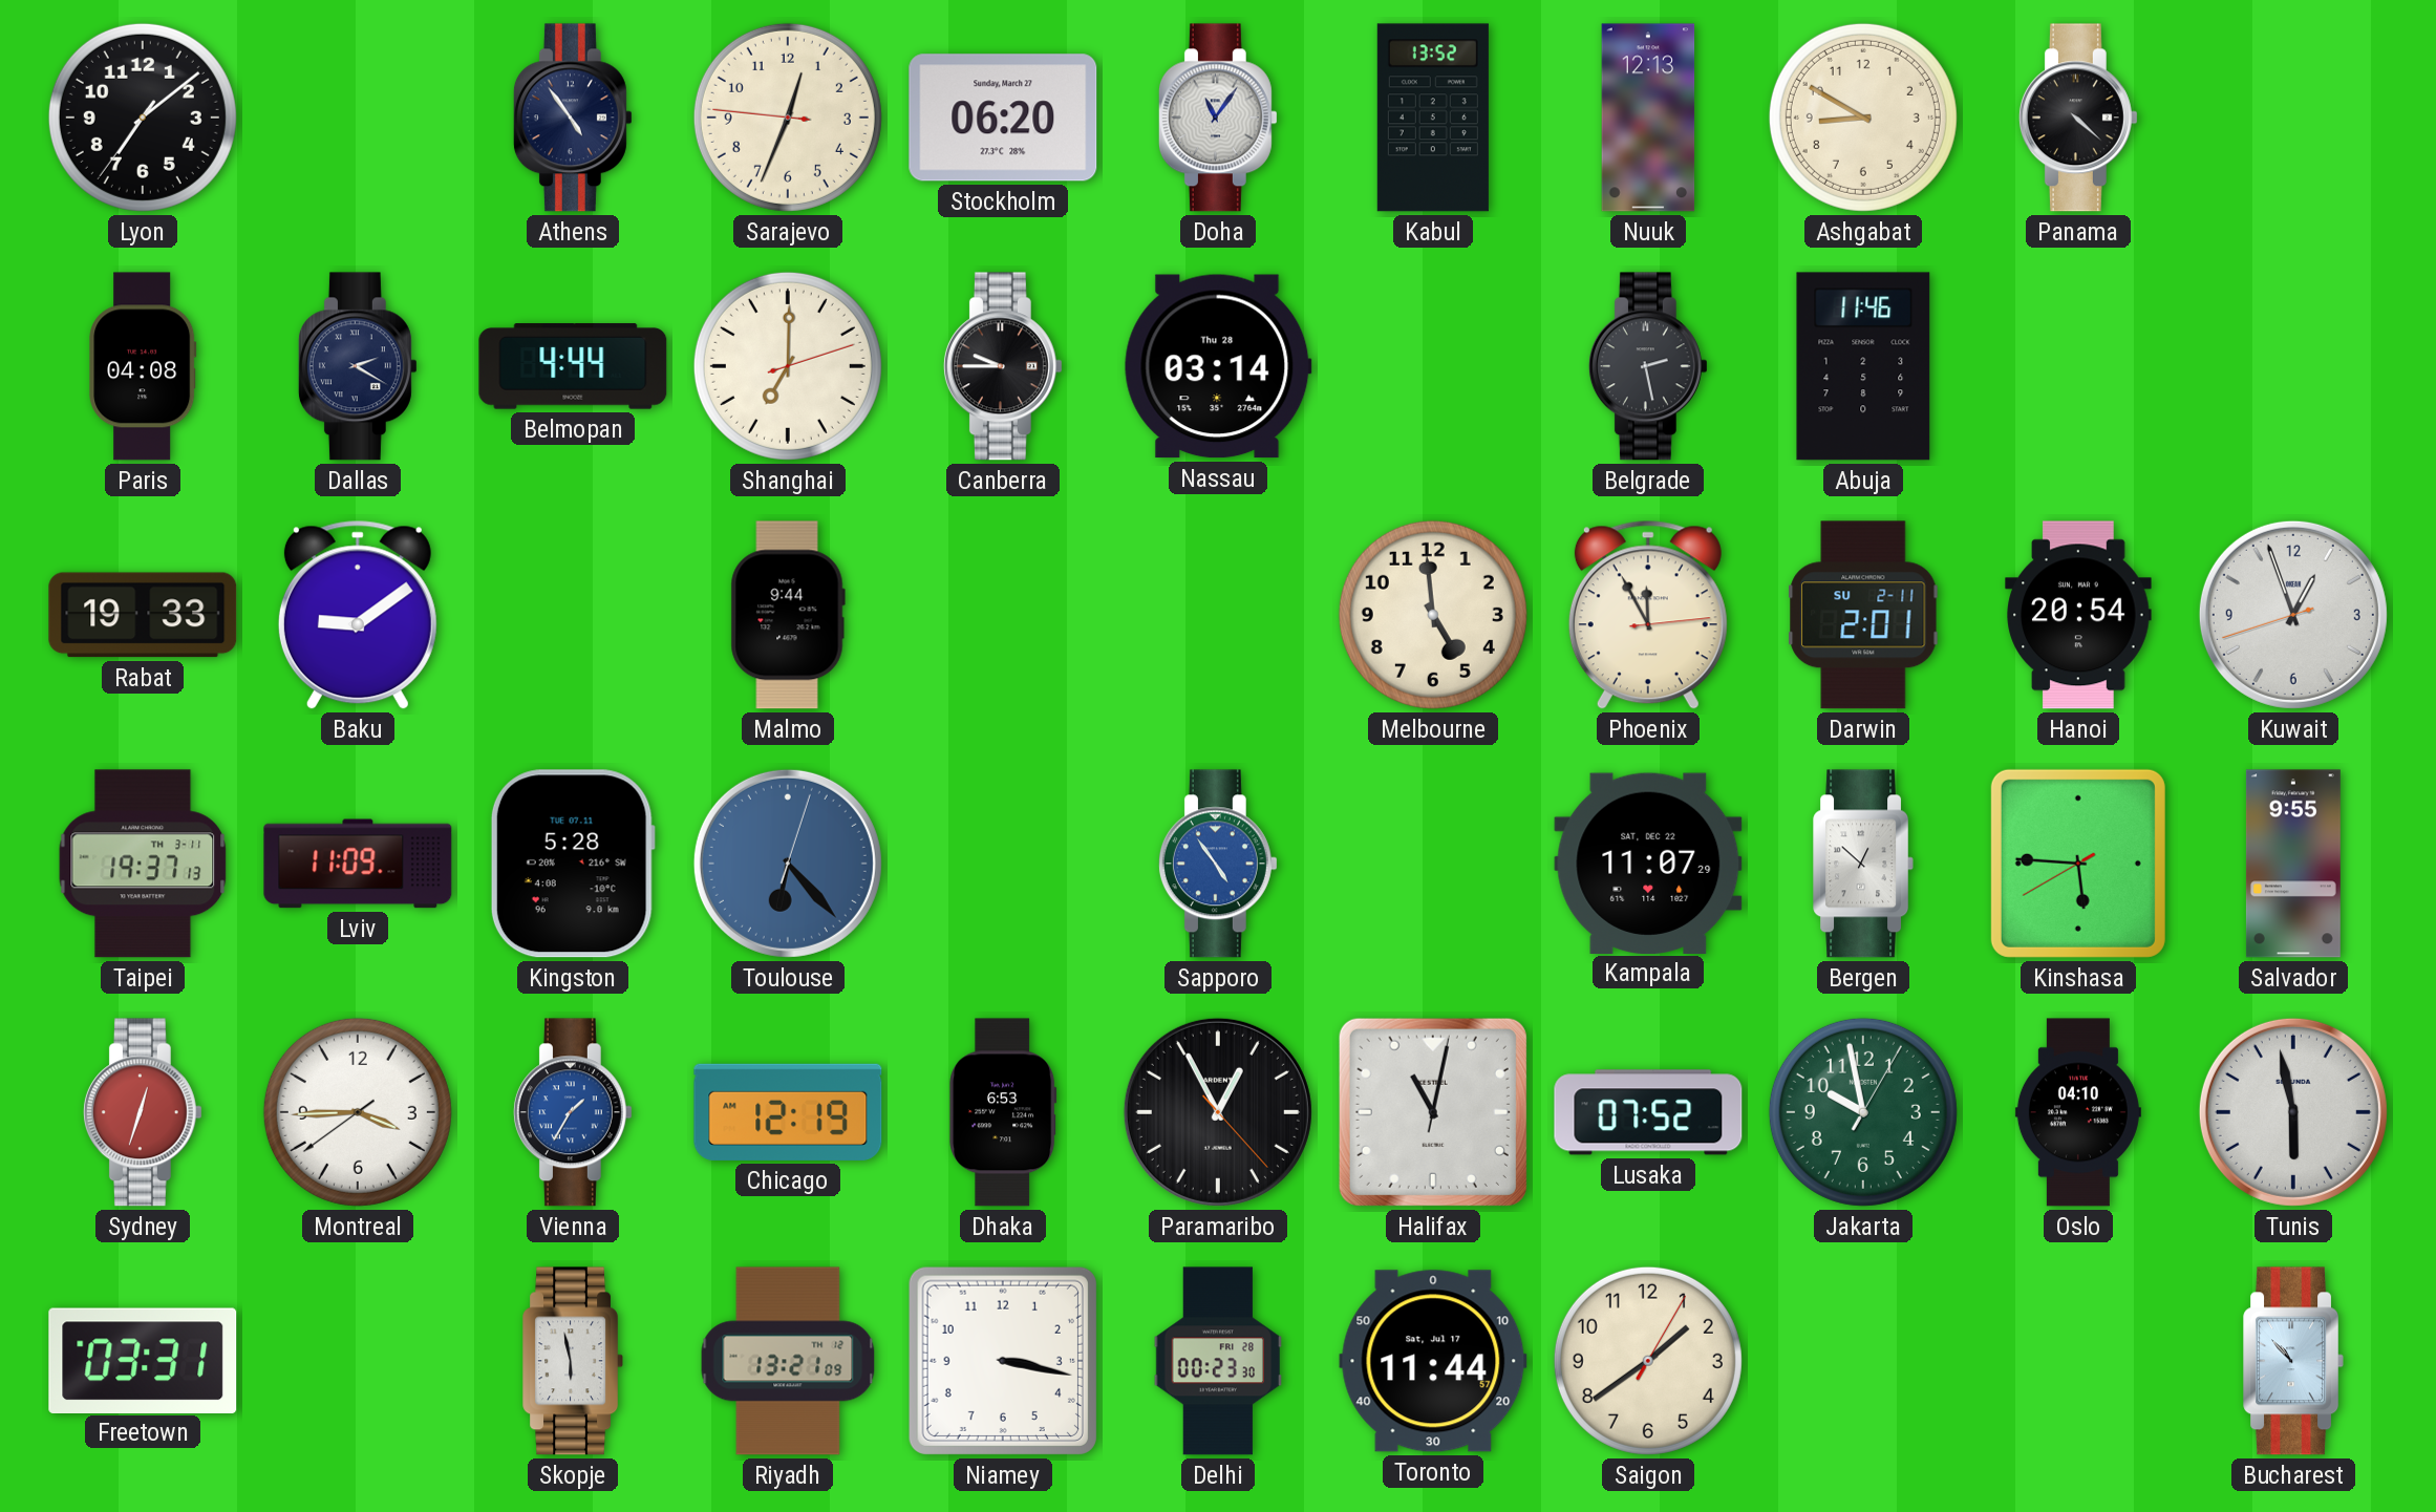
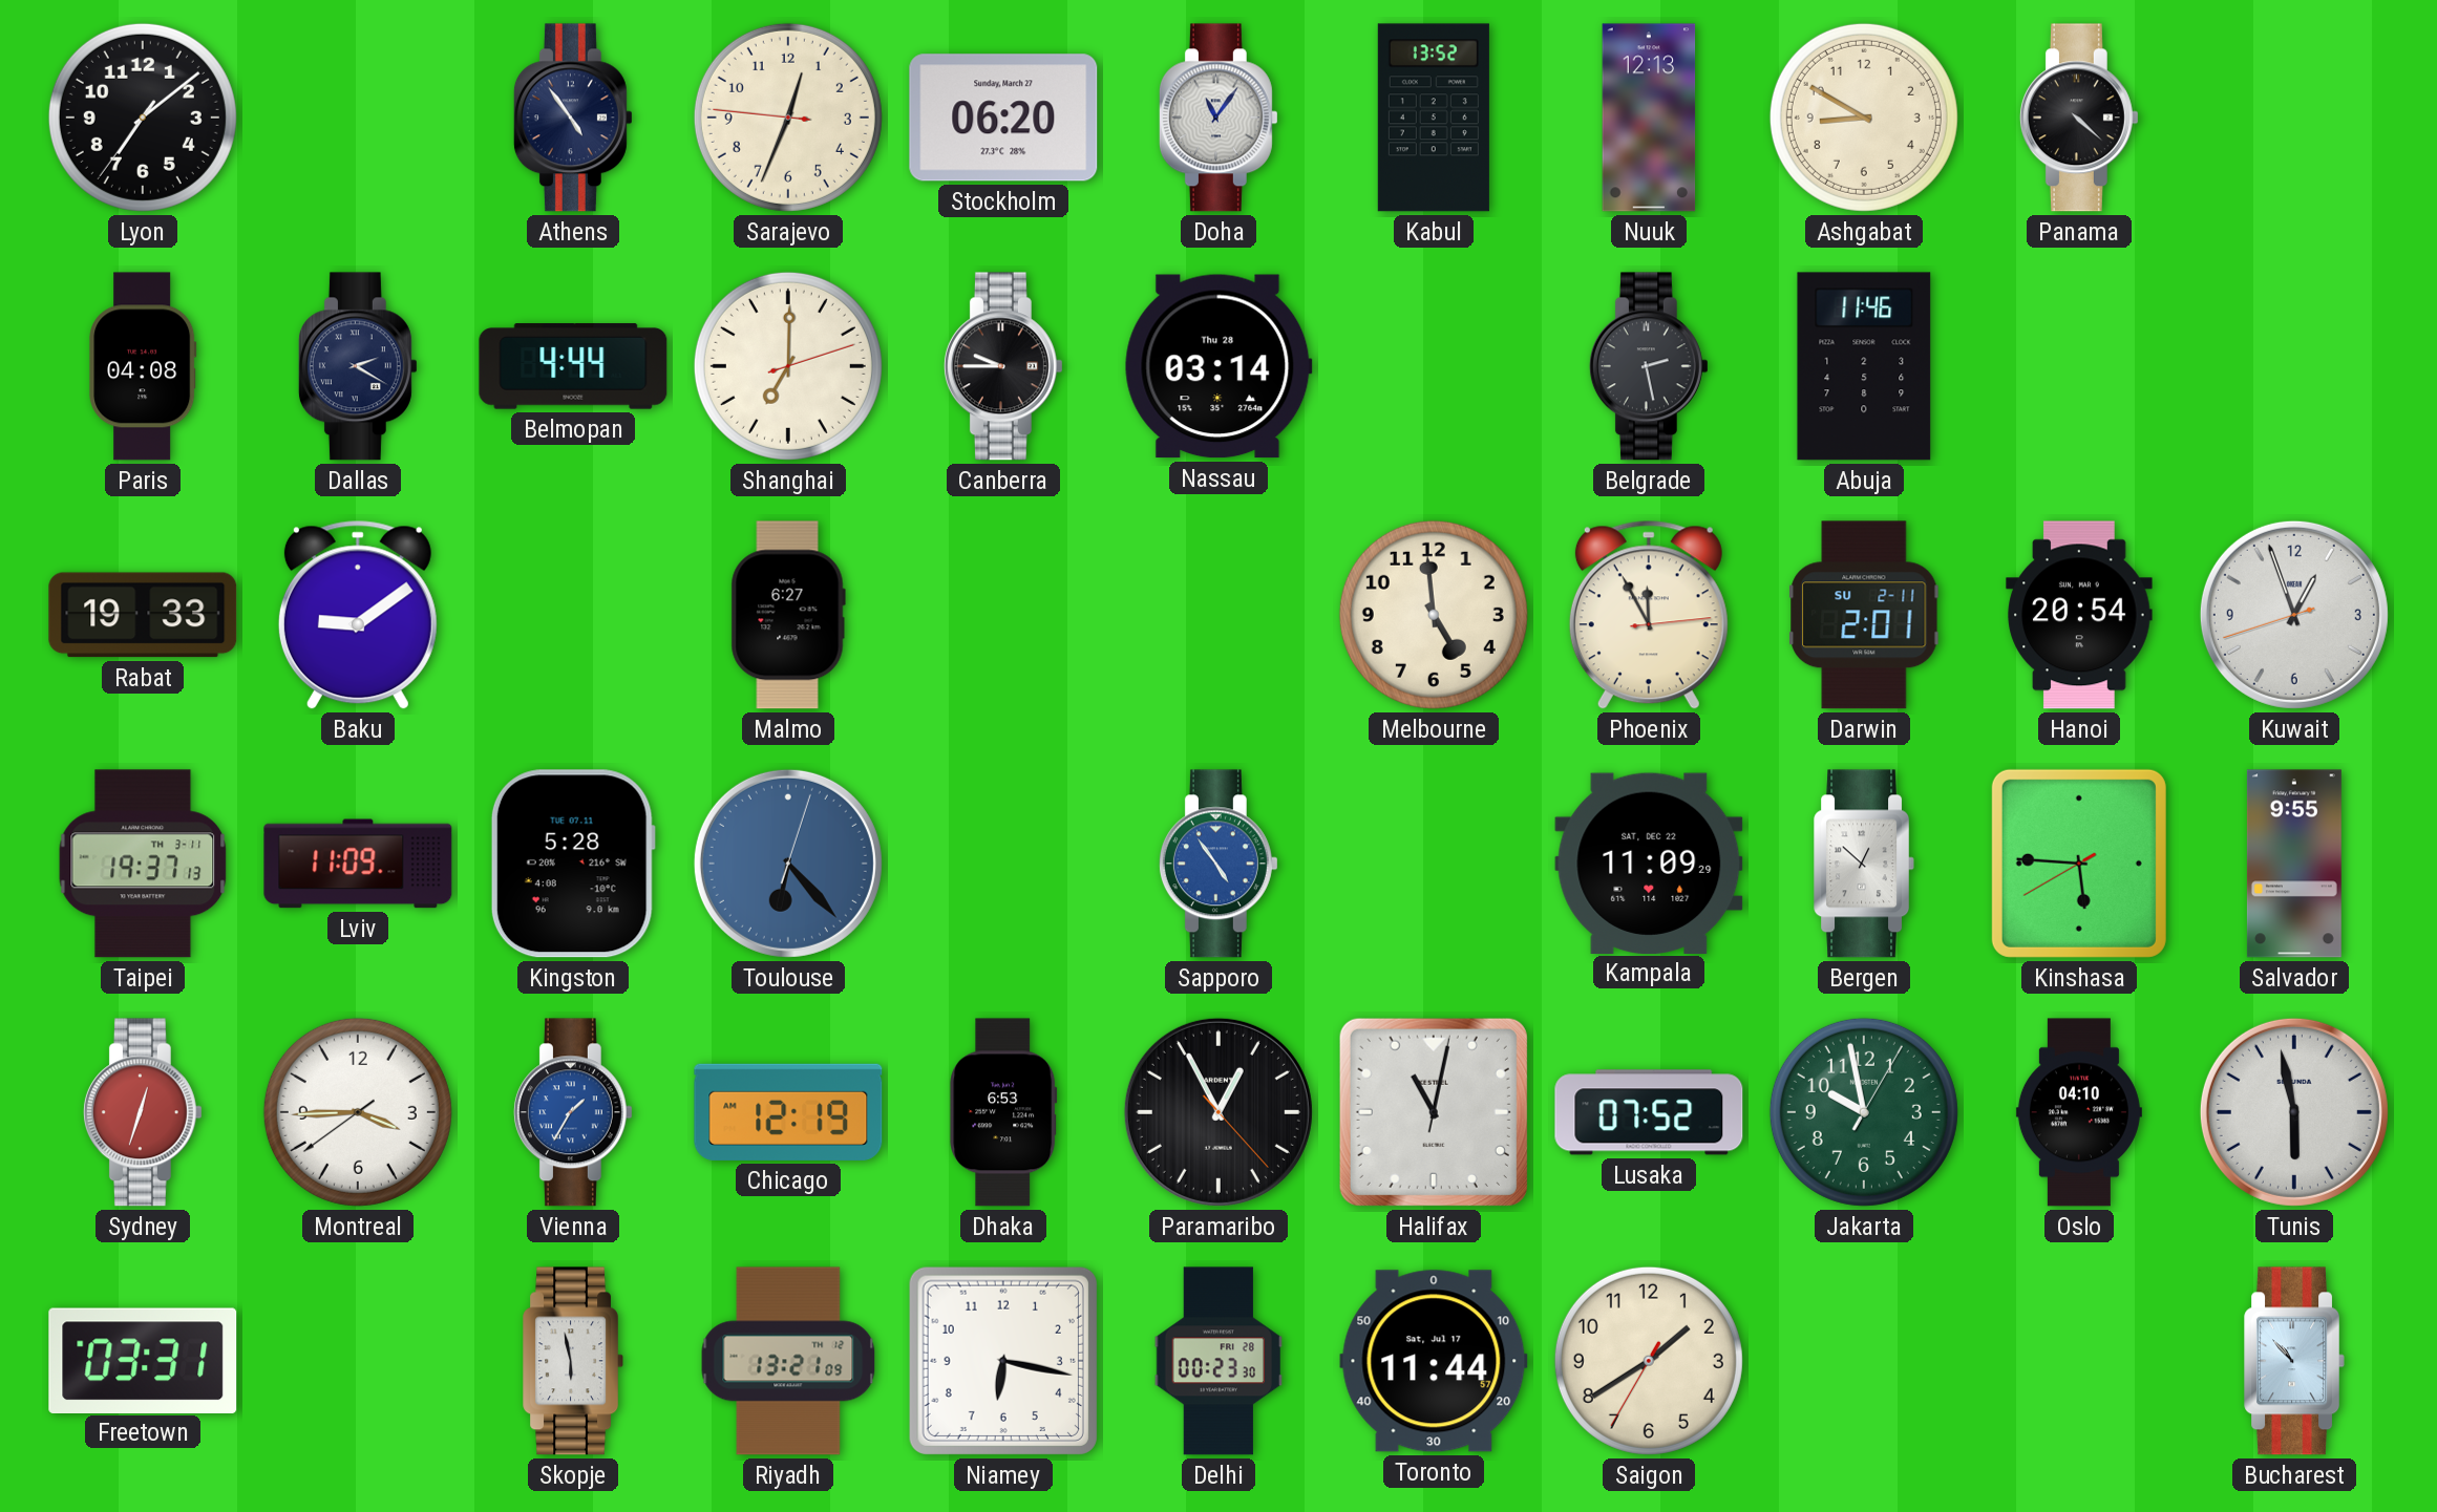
Malmo: 9:44 -> 6:27
Kampala: 11:07 -> 11:09
Niamey: 3:17 -> 6:17
Saigon: 1:39:05 -> 1:39:35
